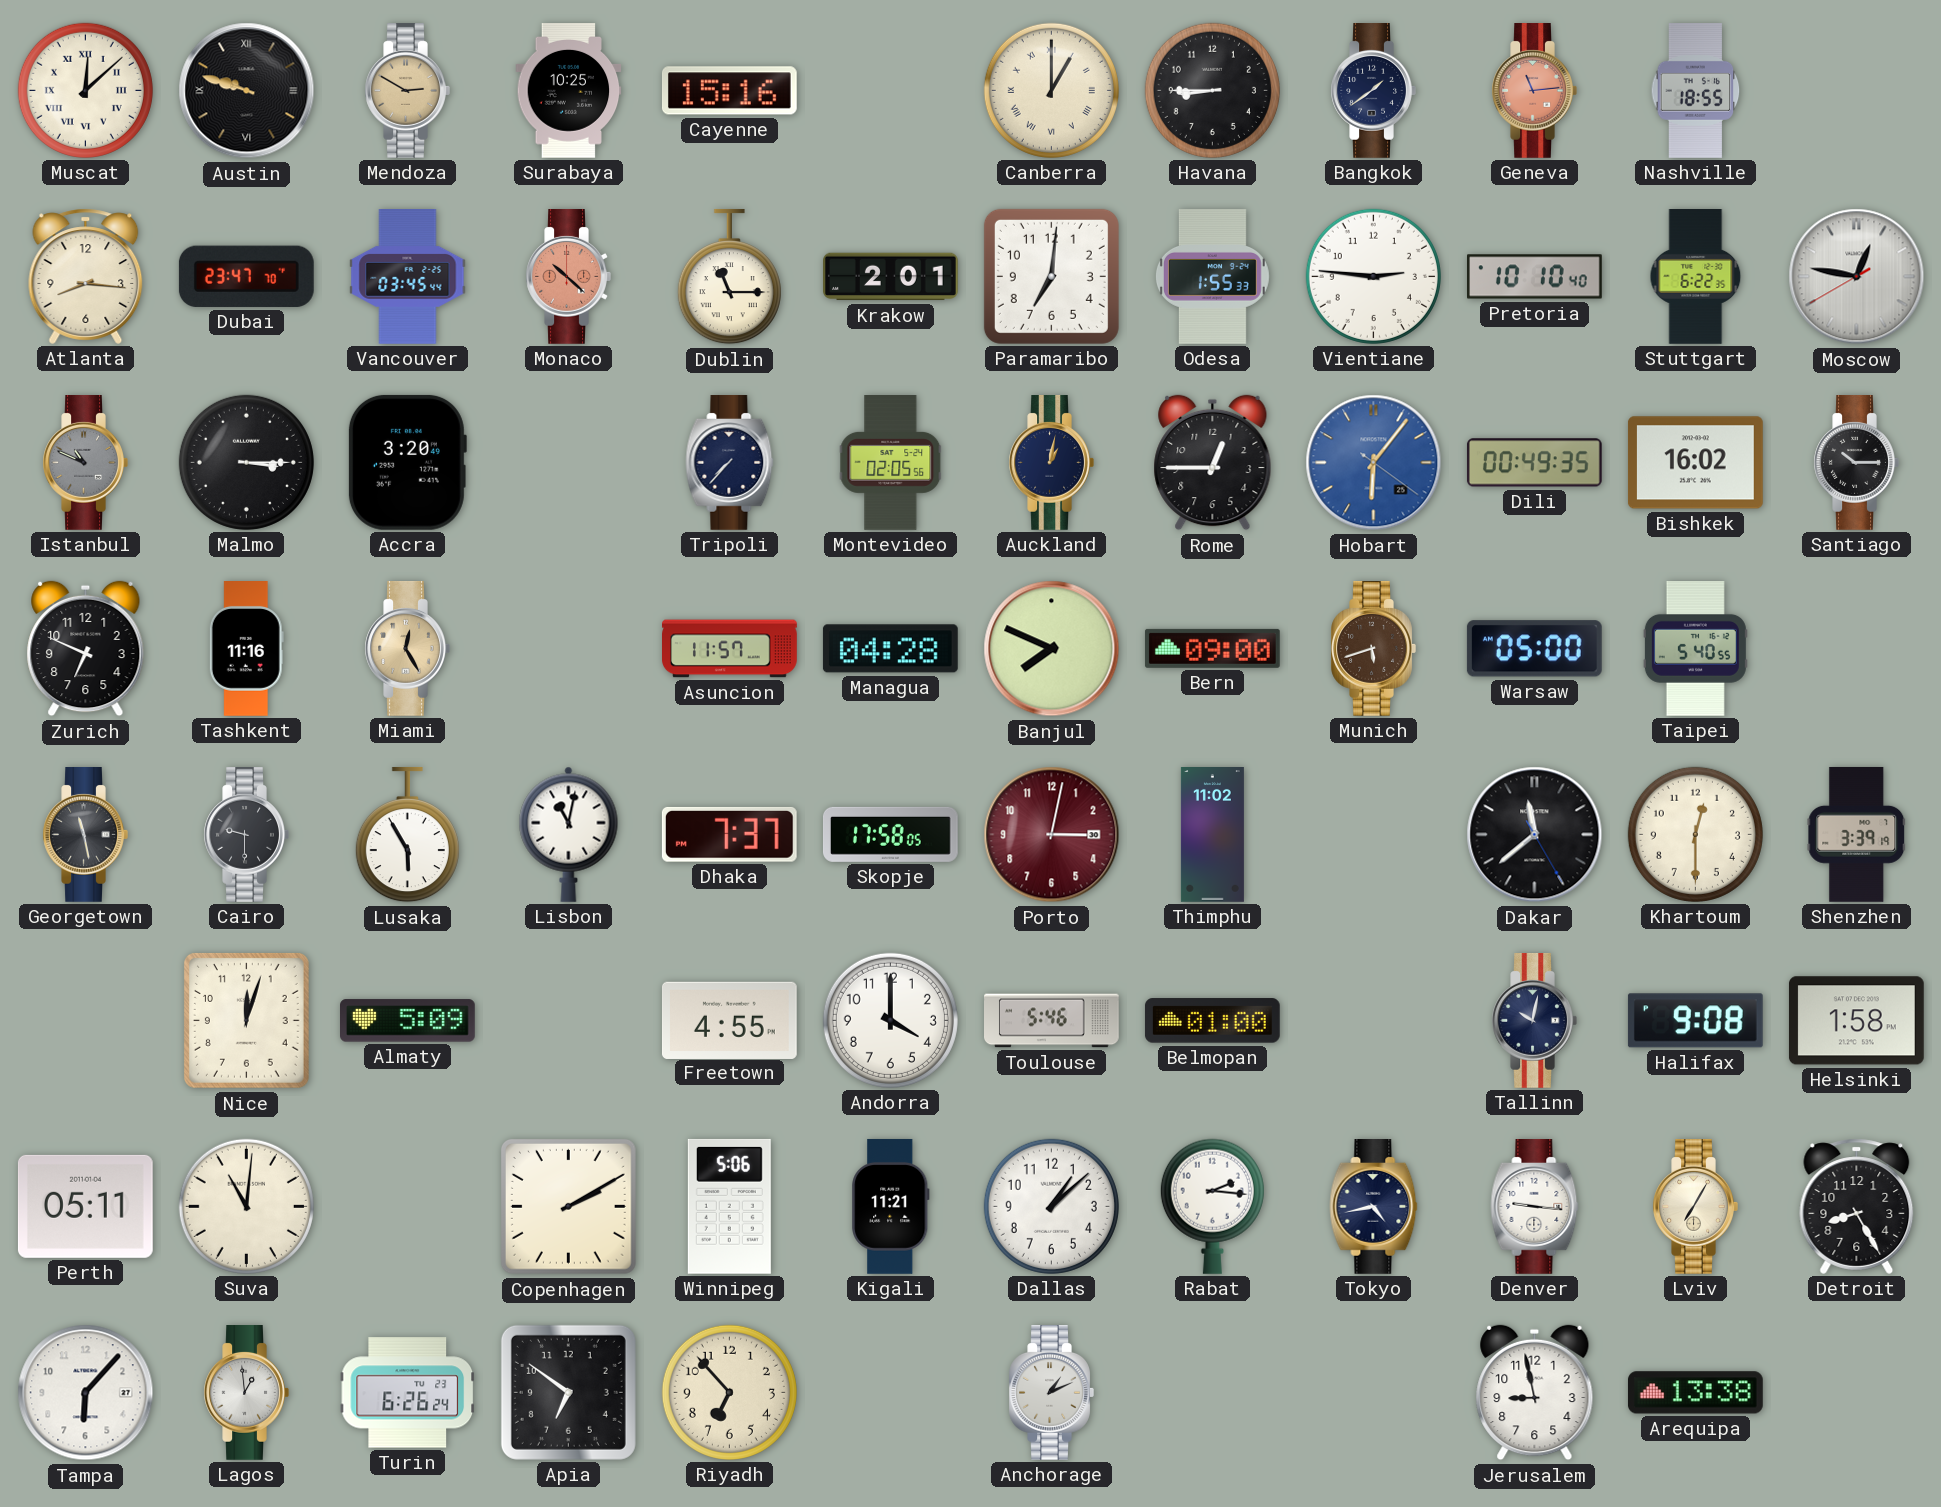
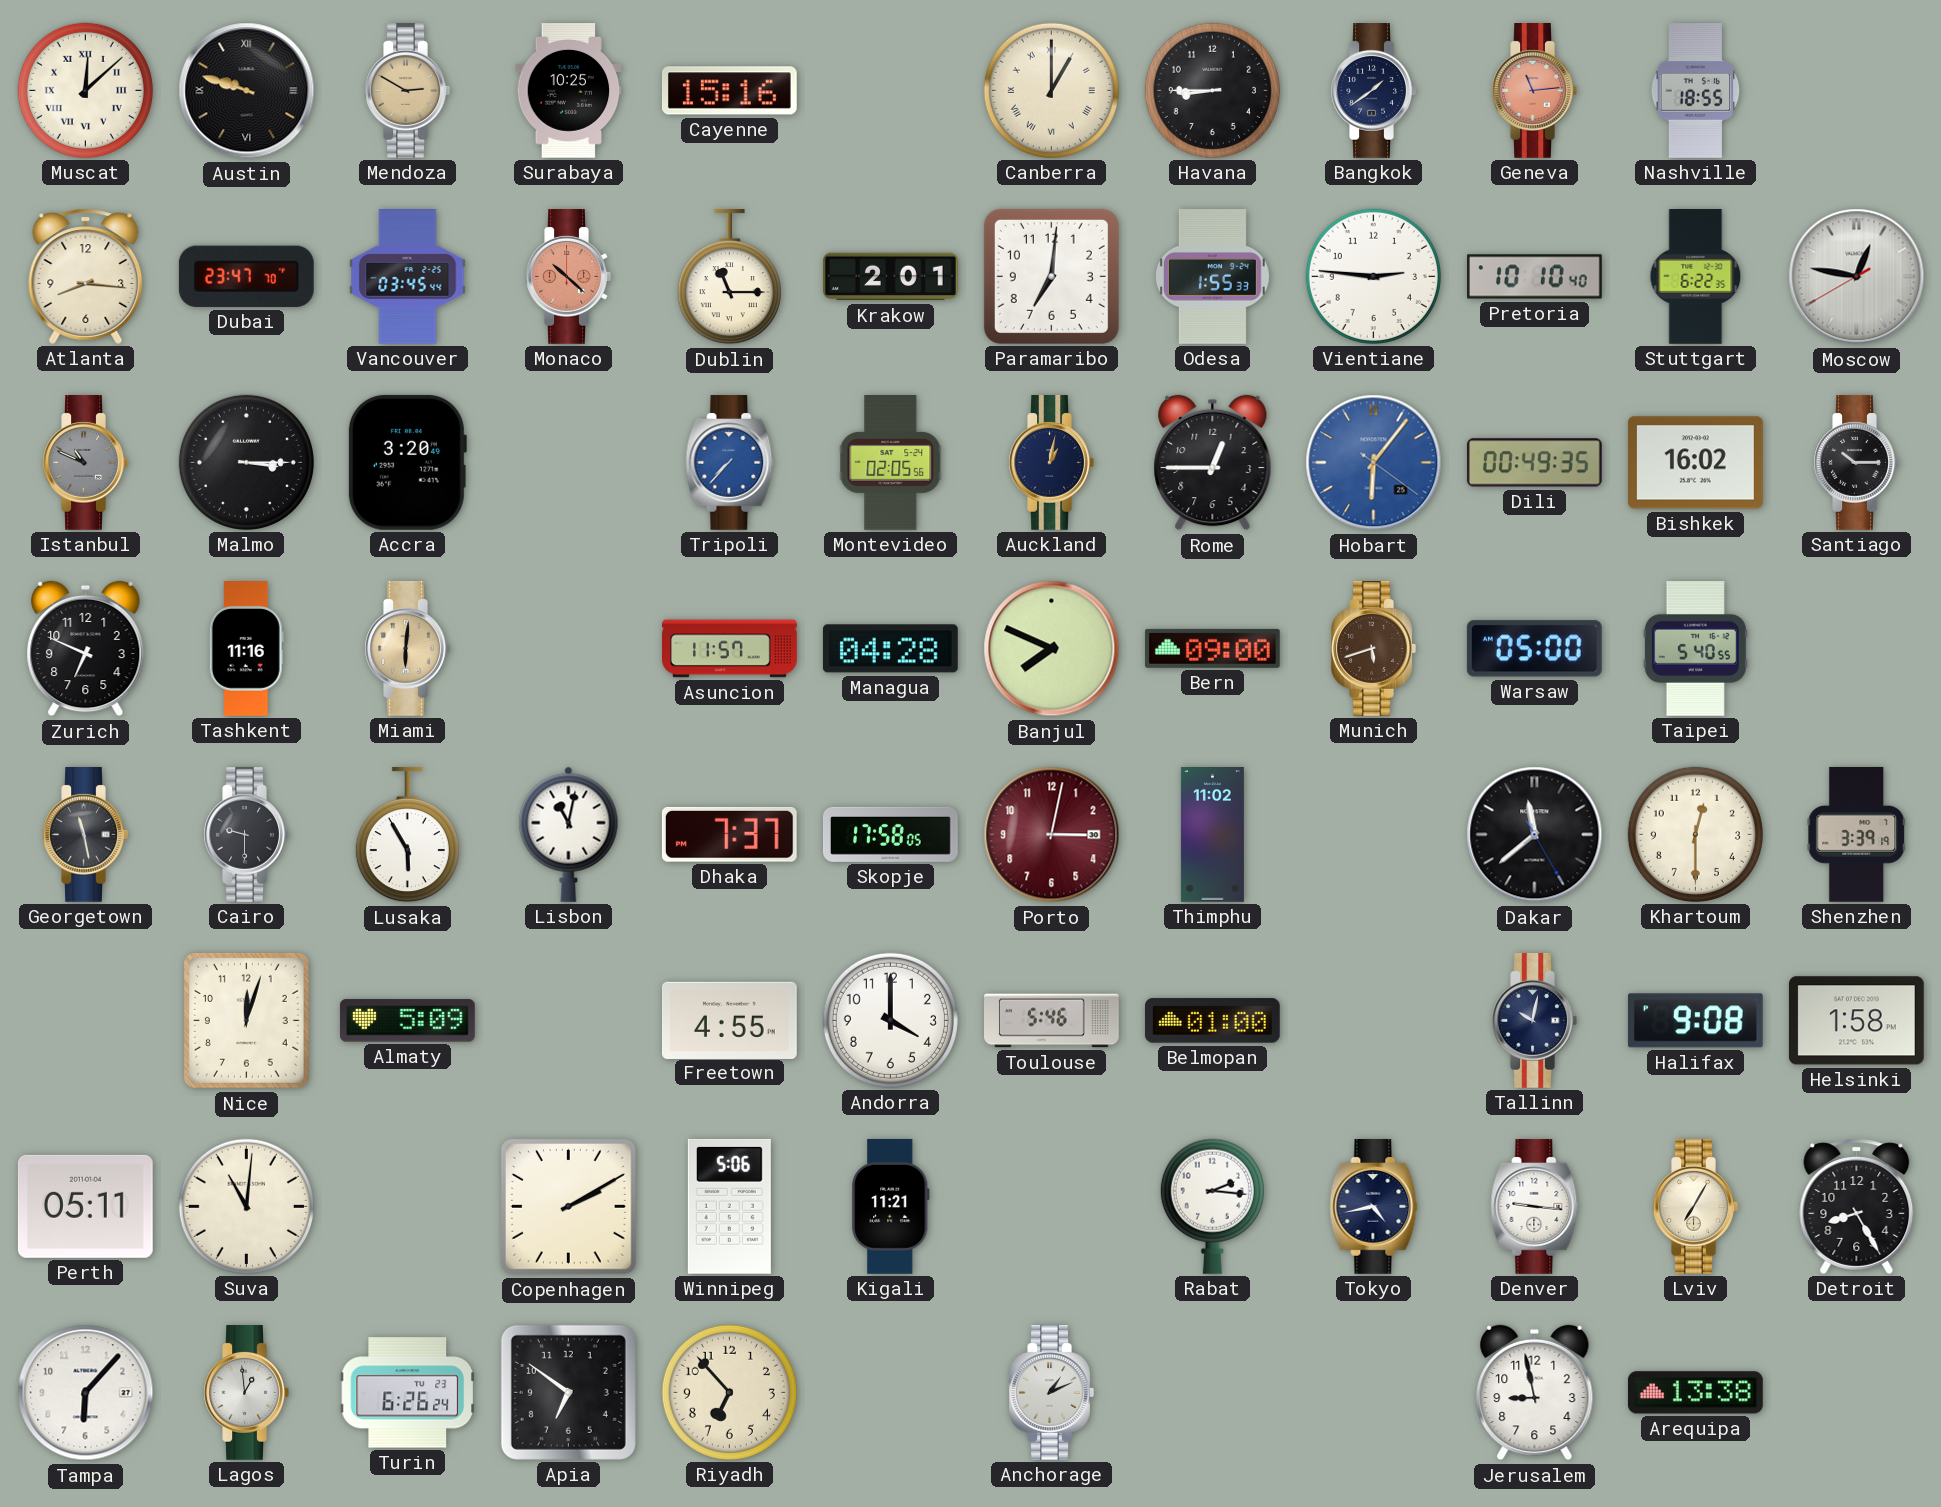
Tripoli dial: navy -> blue
Miami: 12:25 -> 6:01
Dallas: 1:08 -> none
